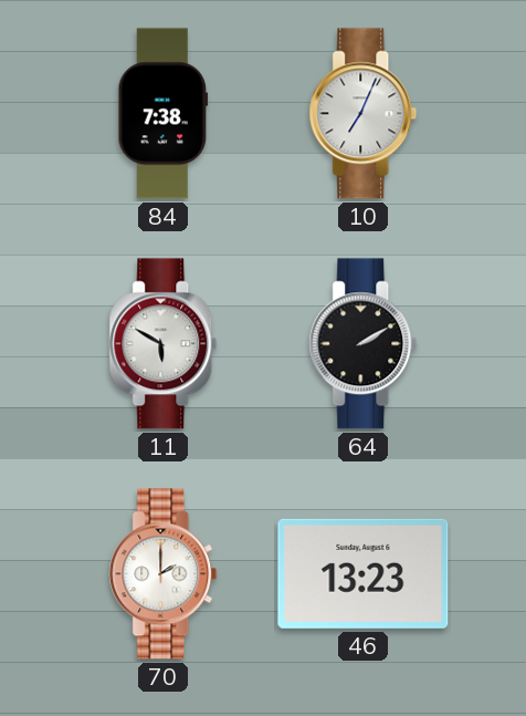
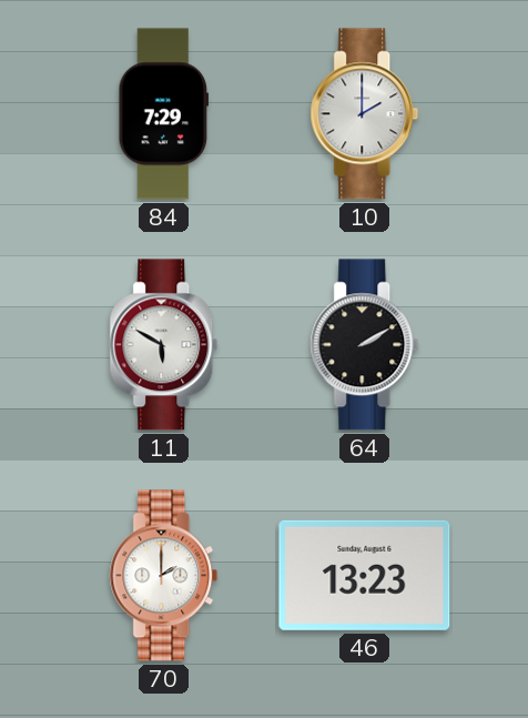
84: 7:38 -> 7:29
10: 7:04 -> 2:00
